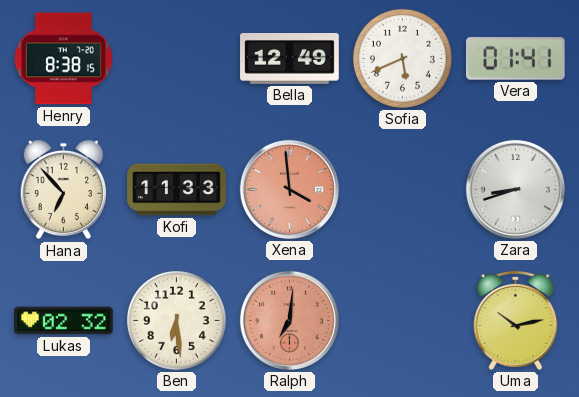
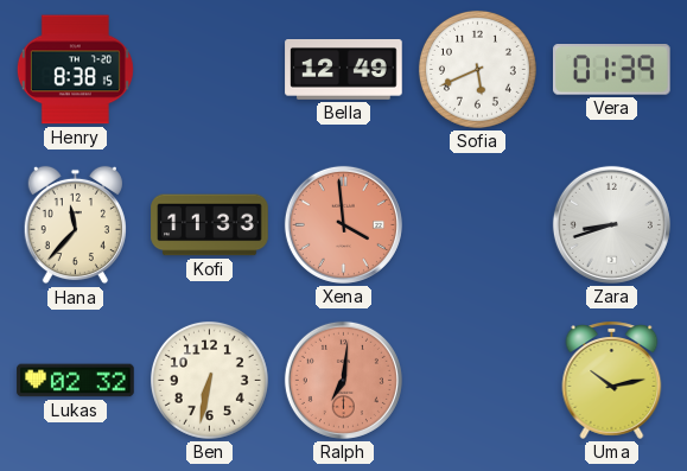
Vera: 01:41 -> 01:39
Hana: 6:53 -> 11:37
Ben: 6:29 -> 6:32
